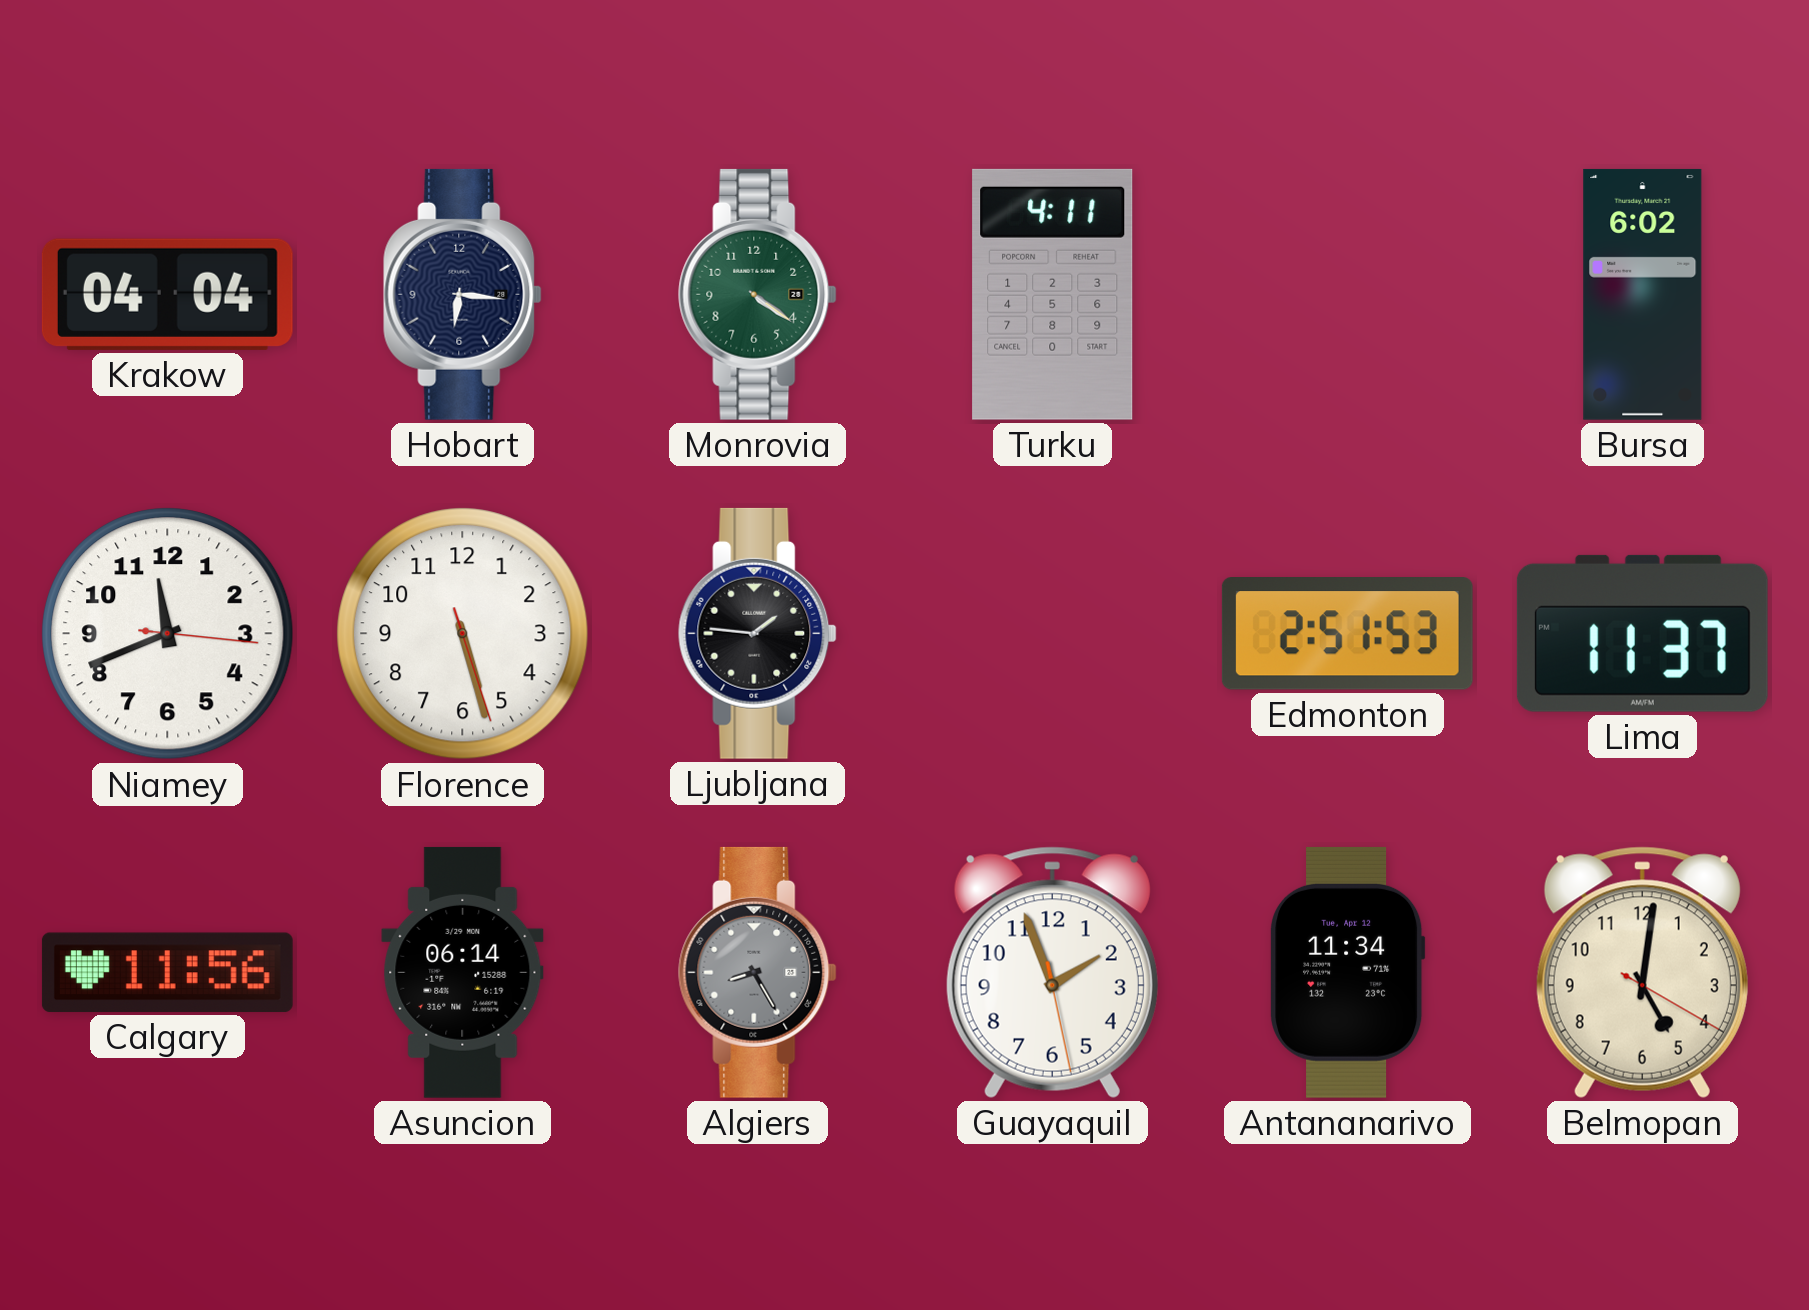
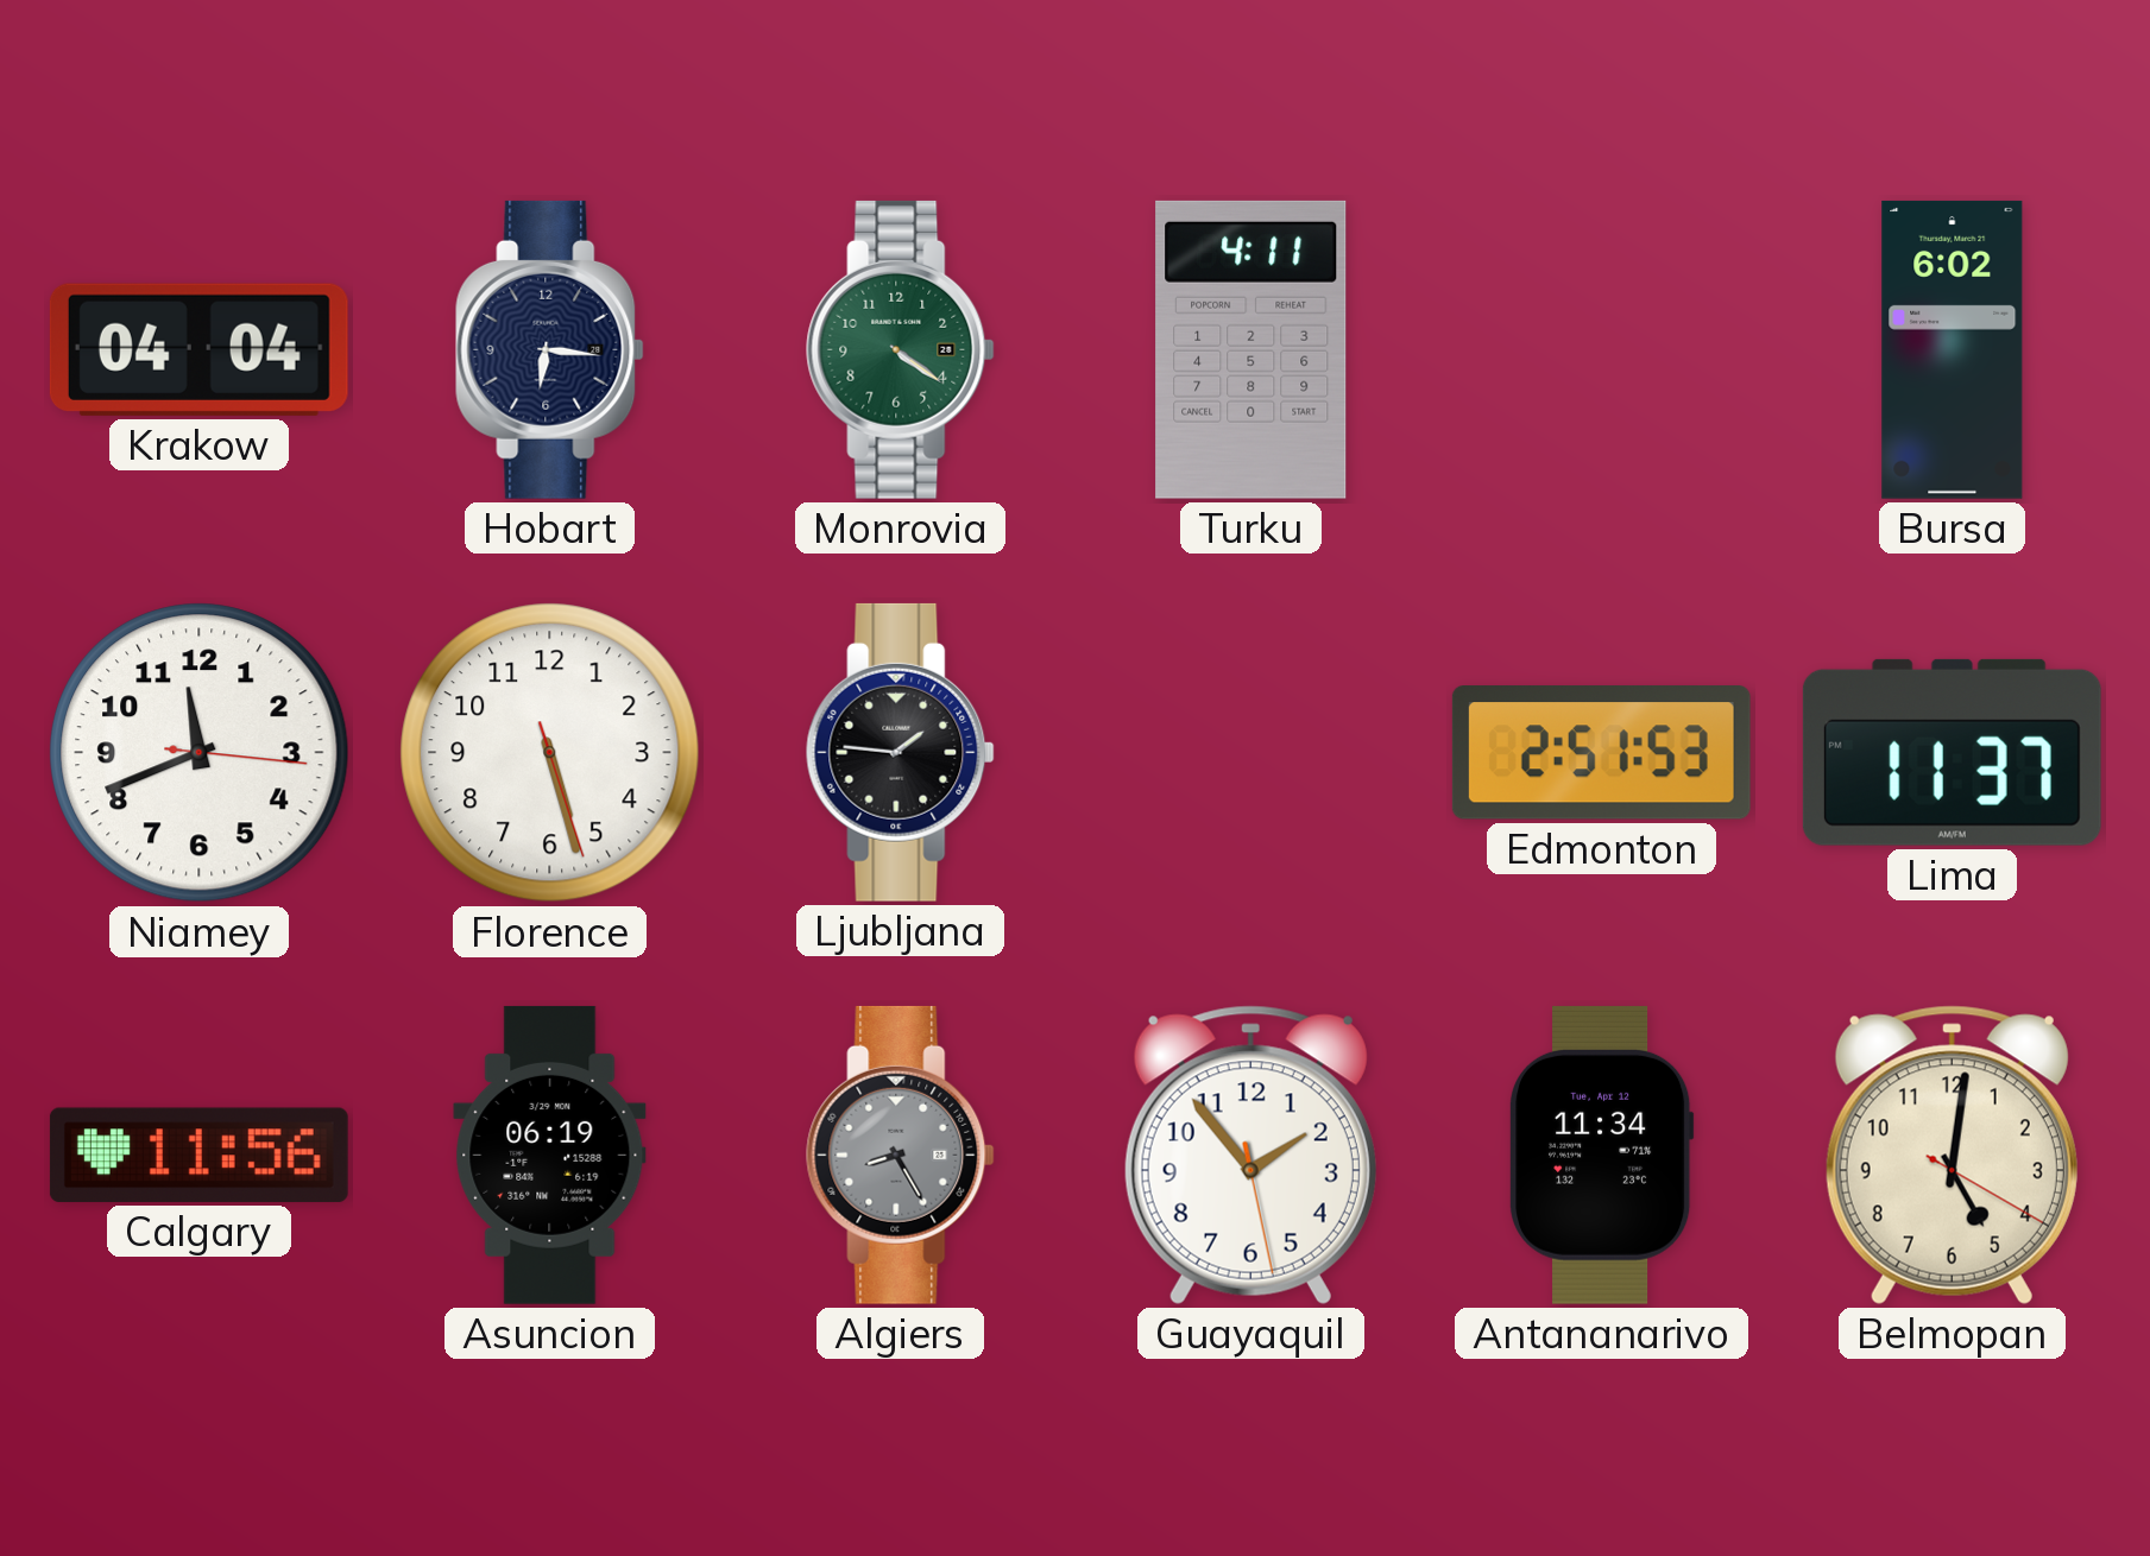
Asuncion: 06:14 -> 06:19
Guayaquil: 1:56 -> 1:53
